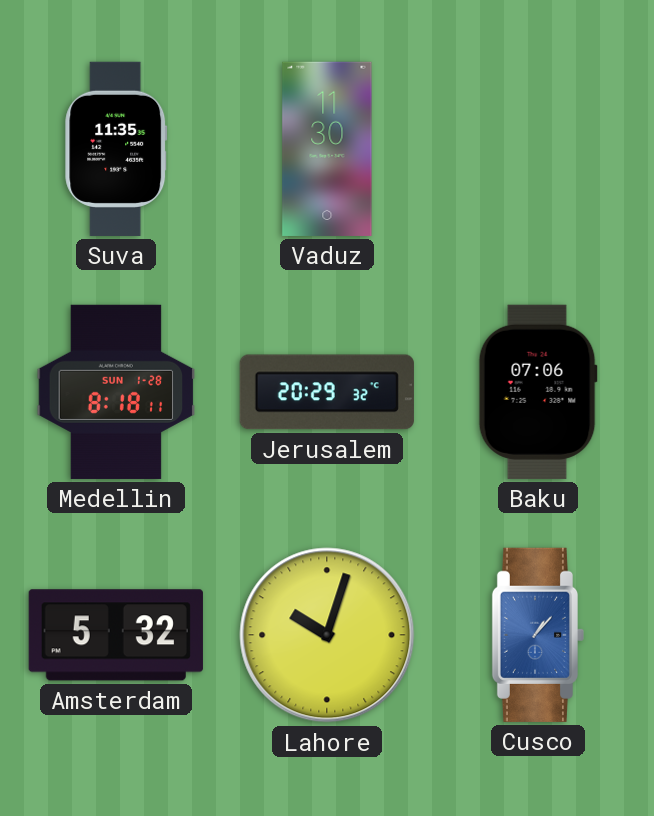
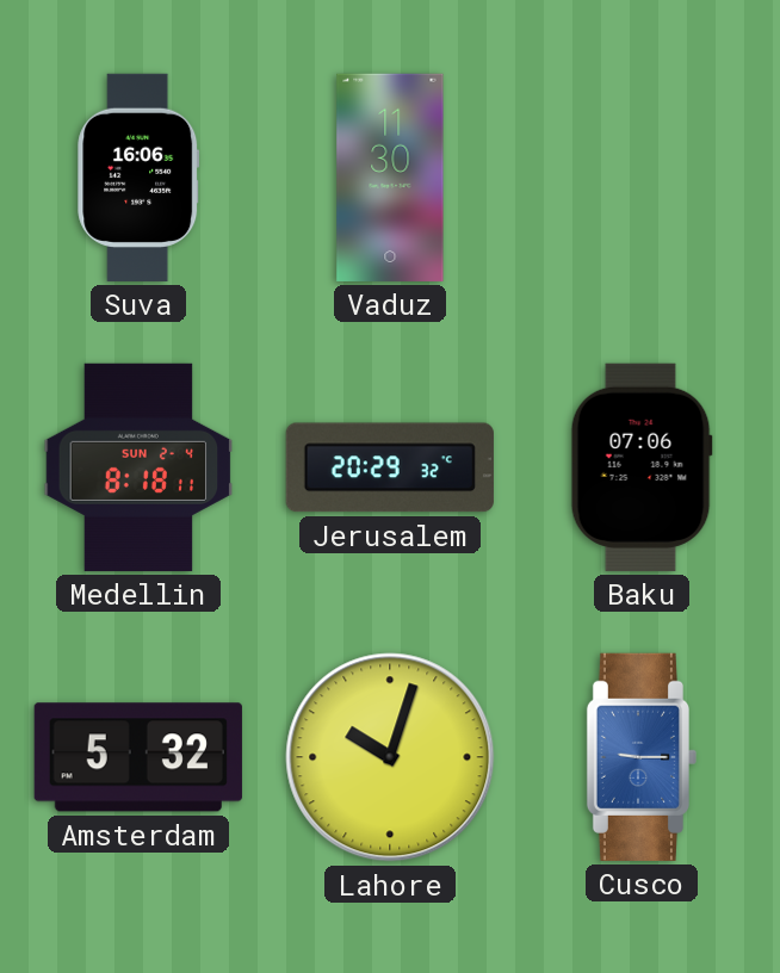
Suva: 11:35 -> 16:06
Medellin date: SUN 1-28 -> SUN 2-4
Cusco: 1:07 -> 9:15
